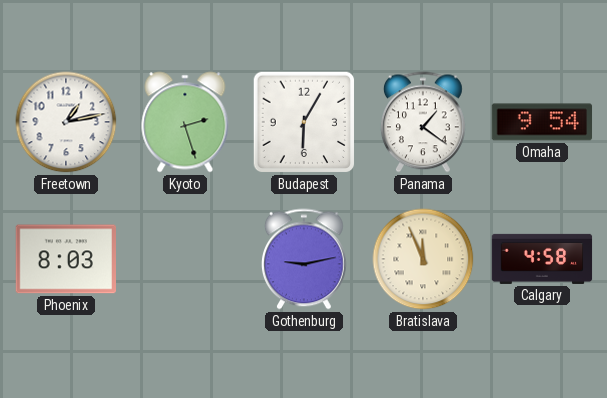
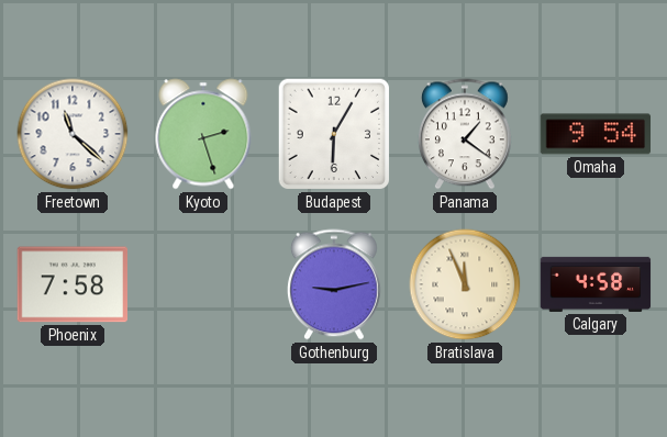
Freetown: 1:13 -> 11:22
Phoenix: 8:03 -> 7:58
